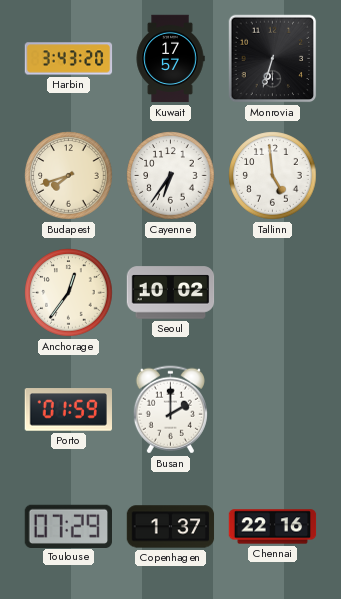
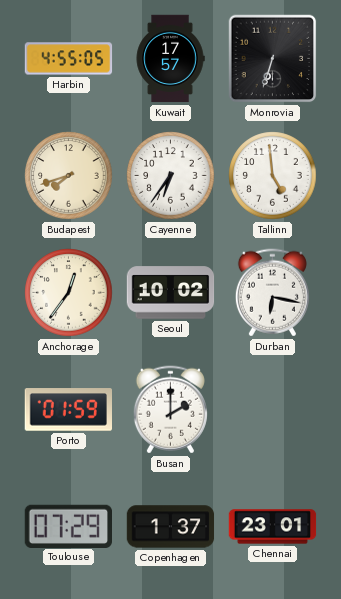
Harbin: 3:43 -> 4:55
Durban: none -> 6:17
Chennai: 22:16 -> 23:01
